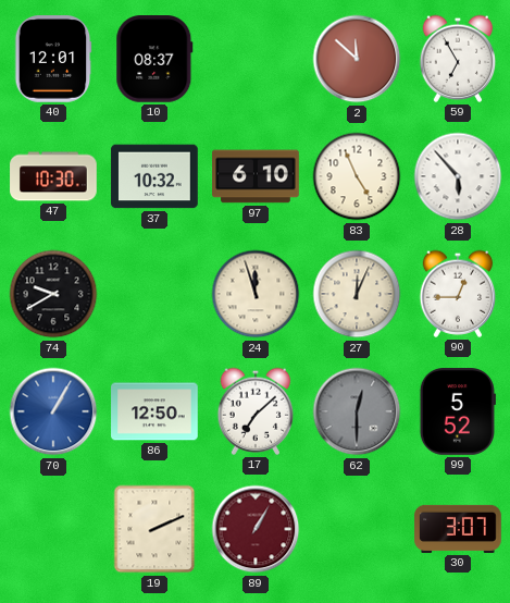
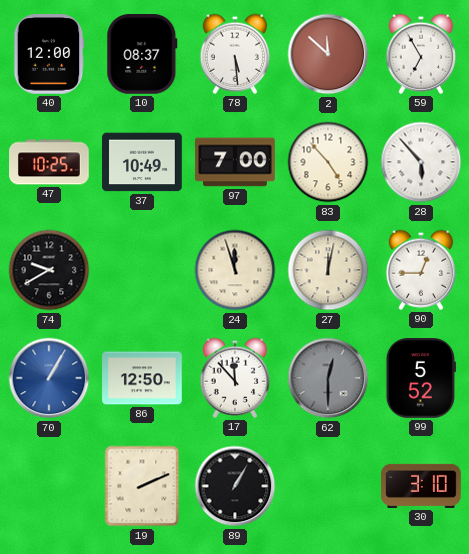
40: 12:01 -> 12:00
78: none -> 5:29
47: 10:30 -> 10:25
37: 10:32 -> 10:49
97: 6:10 -> 7:00
83: 4:56 -> 4:53
27: 12:04 -> 12:02
17: 7:08 -> 11:53
89 dial: burgundy -> black
30: 3:07 -> 3:10
